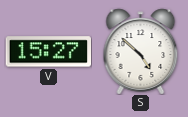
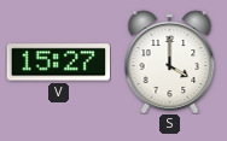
S: 4:52 -> 4:00
